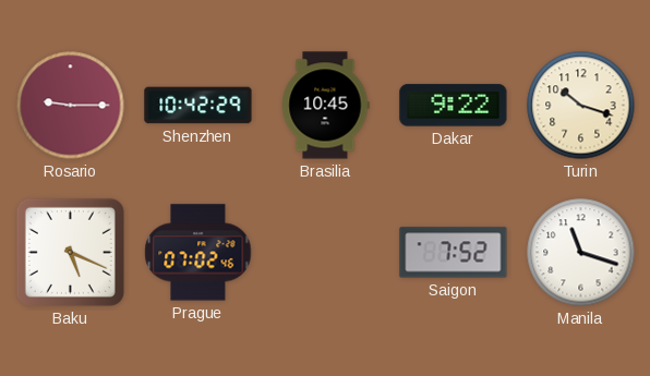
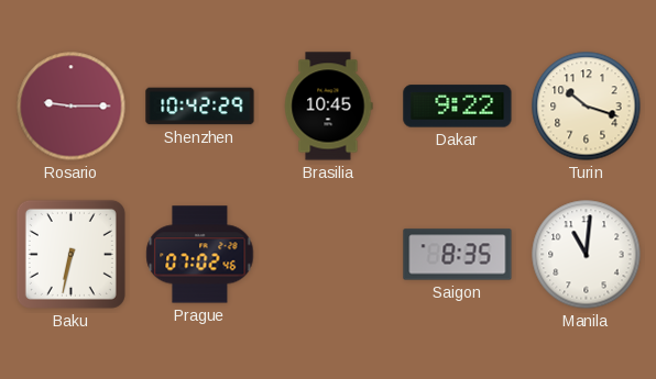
Baku: 5:19 -> 6:32
Saigon: 7:52 -> 8:35
Manila: 11:18 -> 11:01
